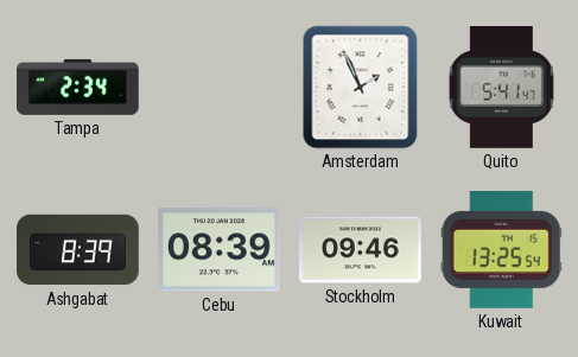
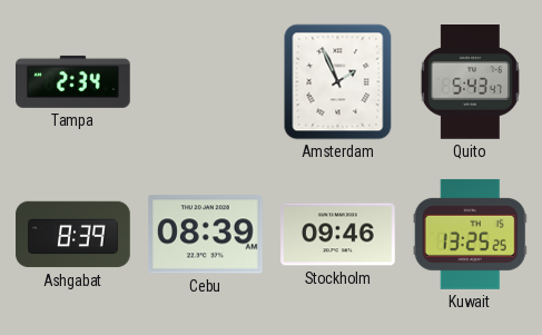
Quito: 5:41 -> 5:43
Kuwait: 13:25:54 -> 13:25:25
